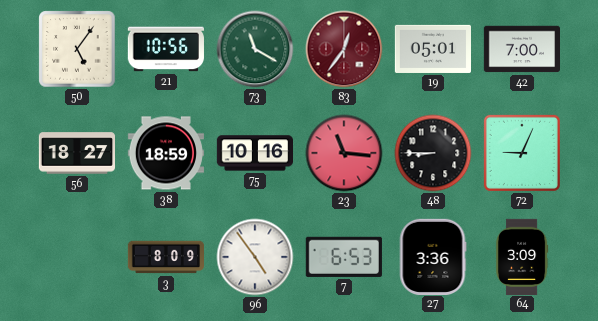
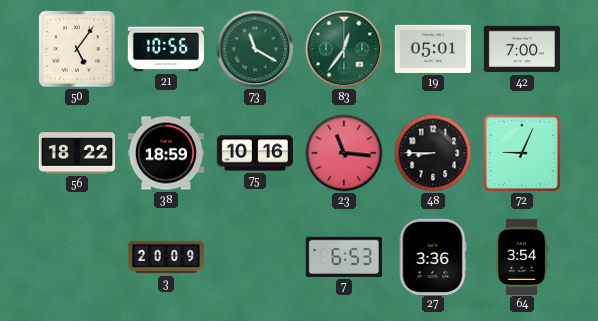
83 dial: burgundy -> green
56: 18:27 -> 18:22
3: 8:09 -> 20:09
96: 4:54 -> none
64: 3:09 -> 3:54
